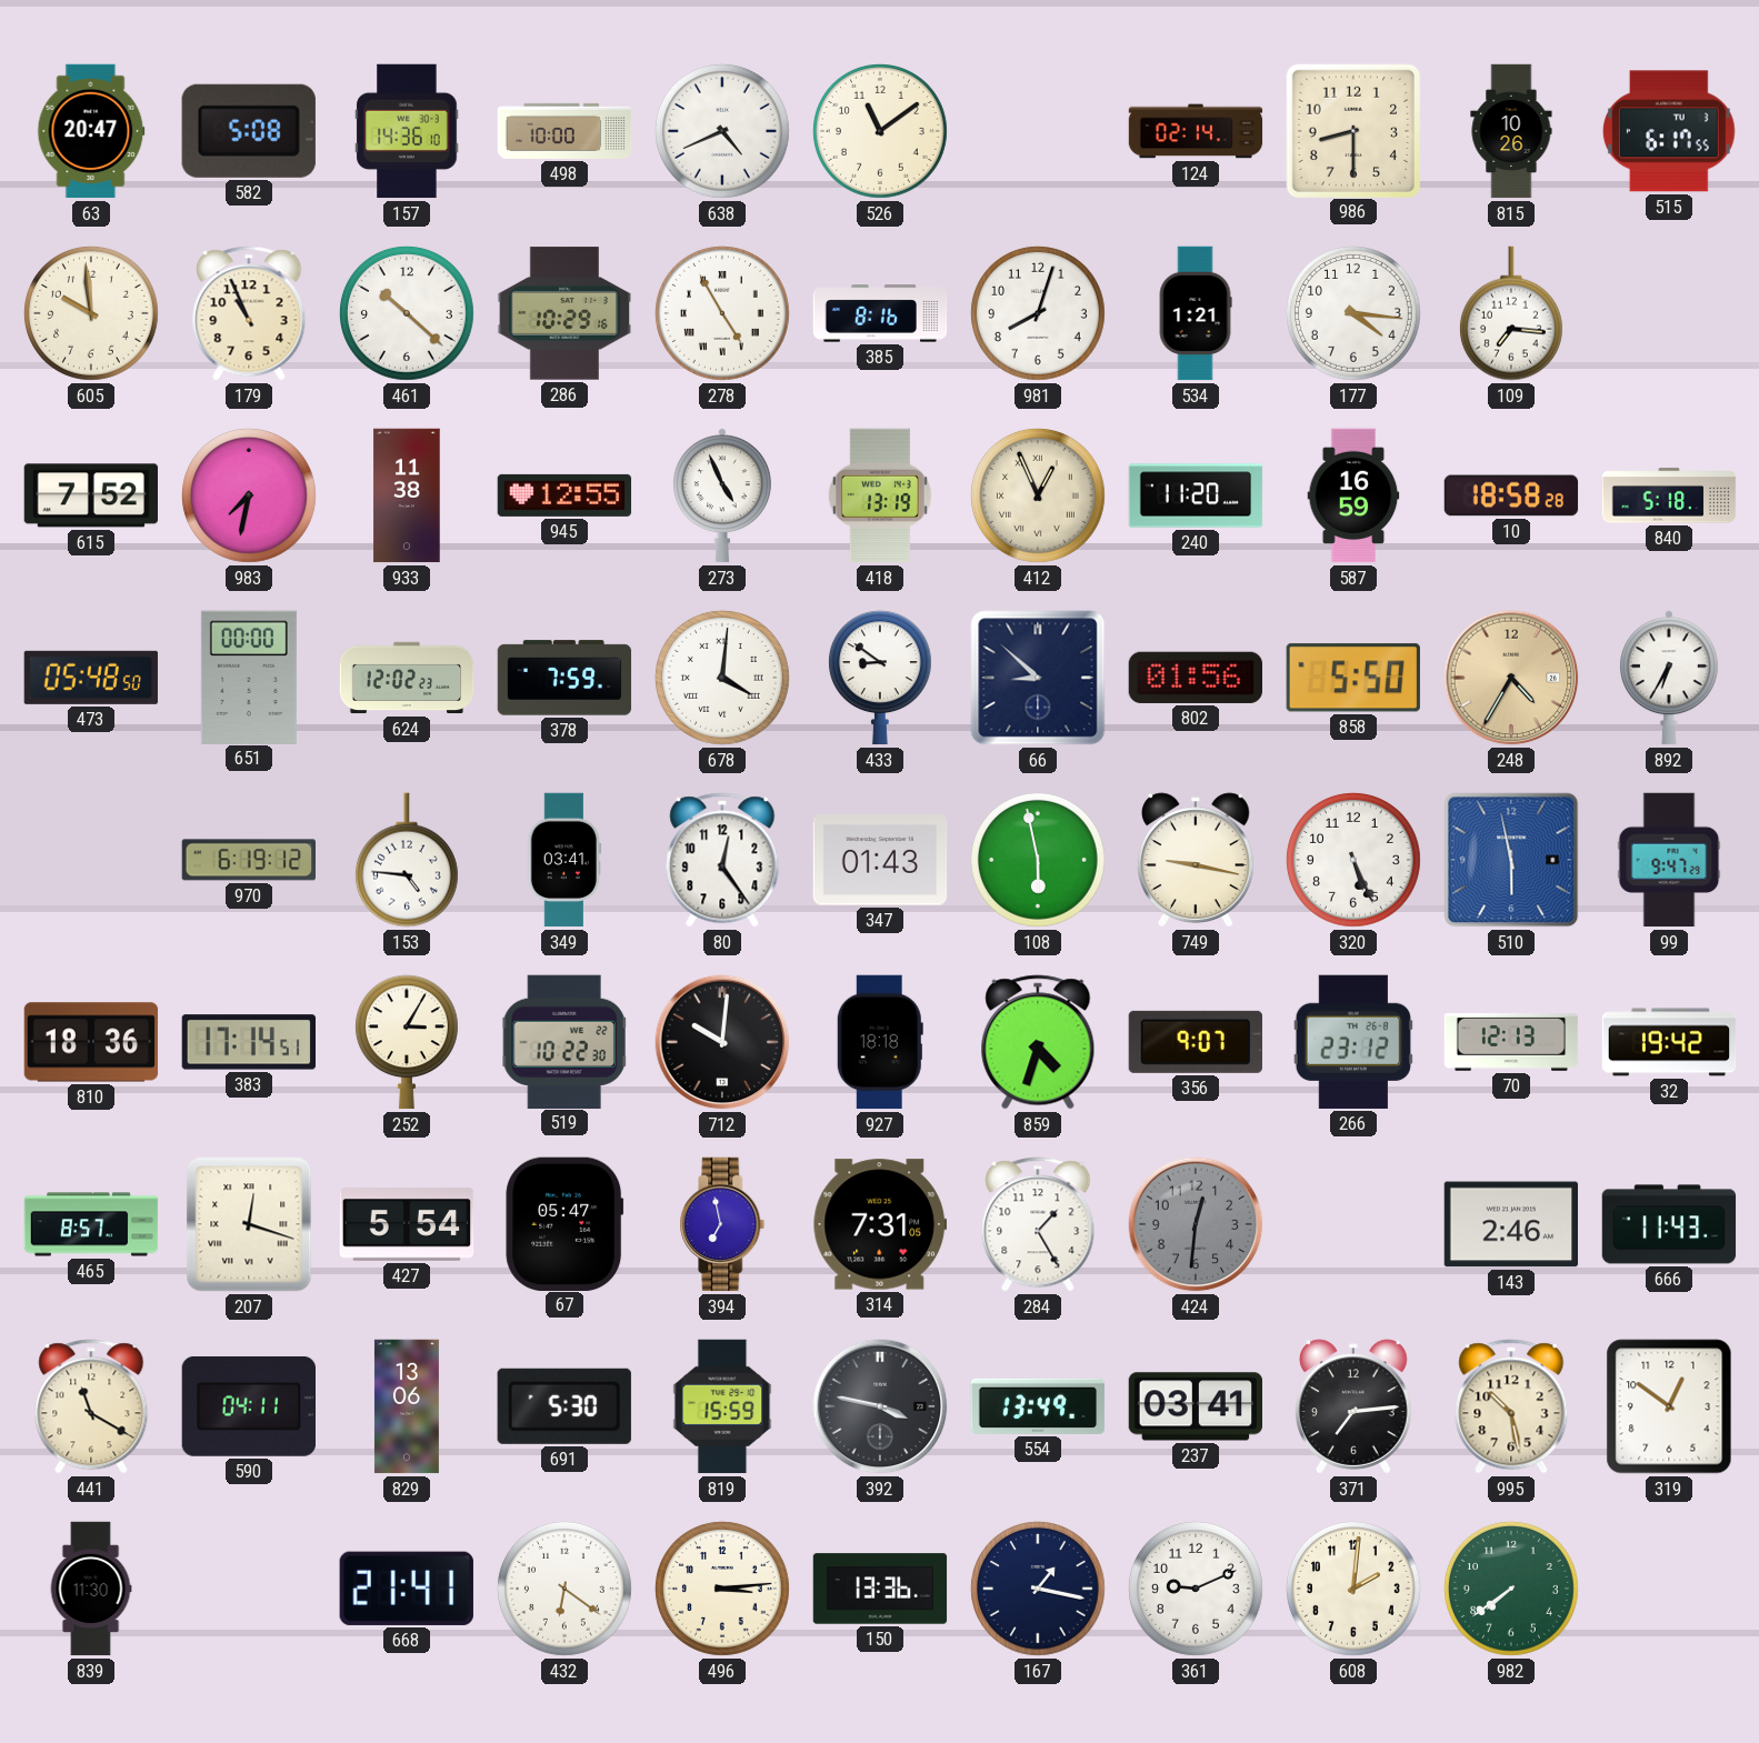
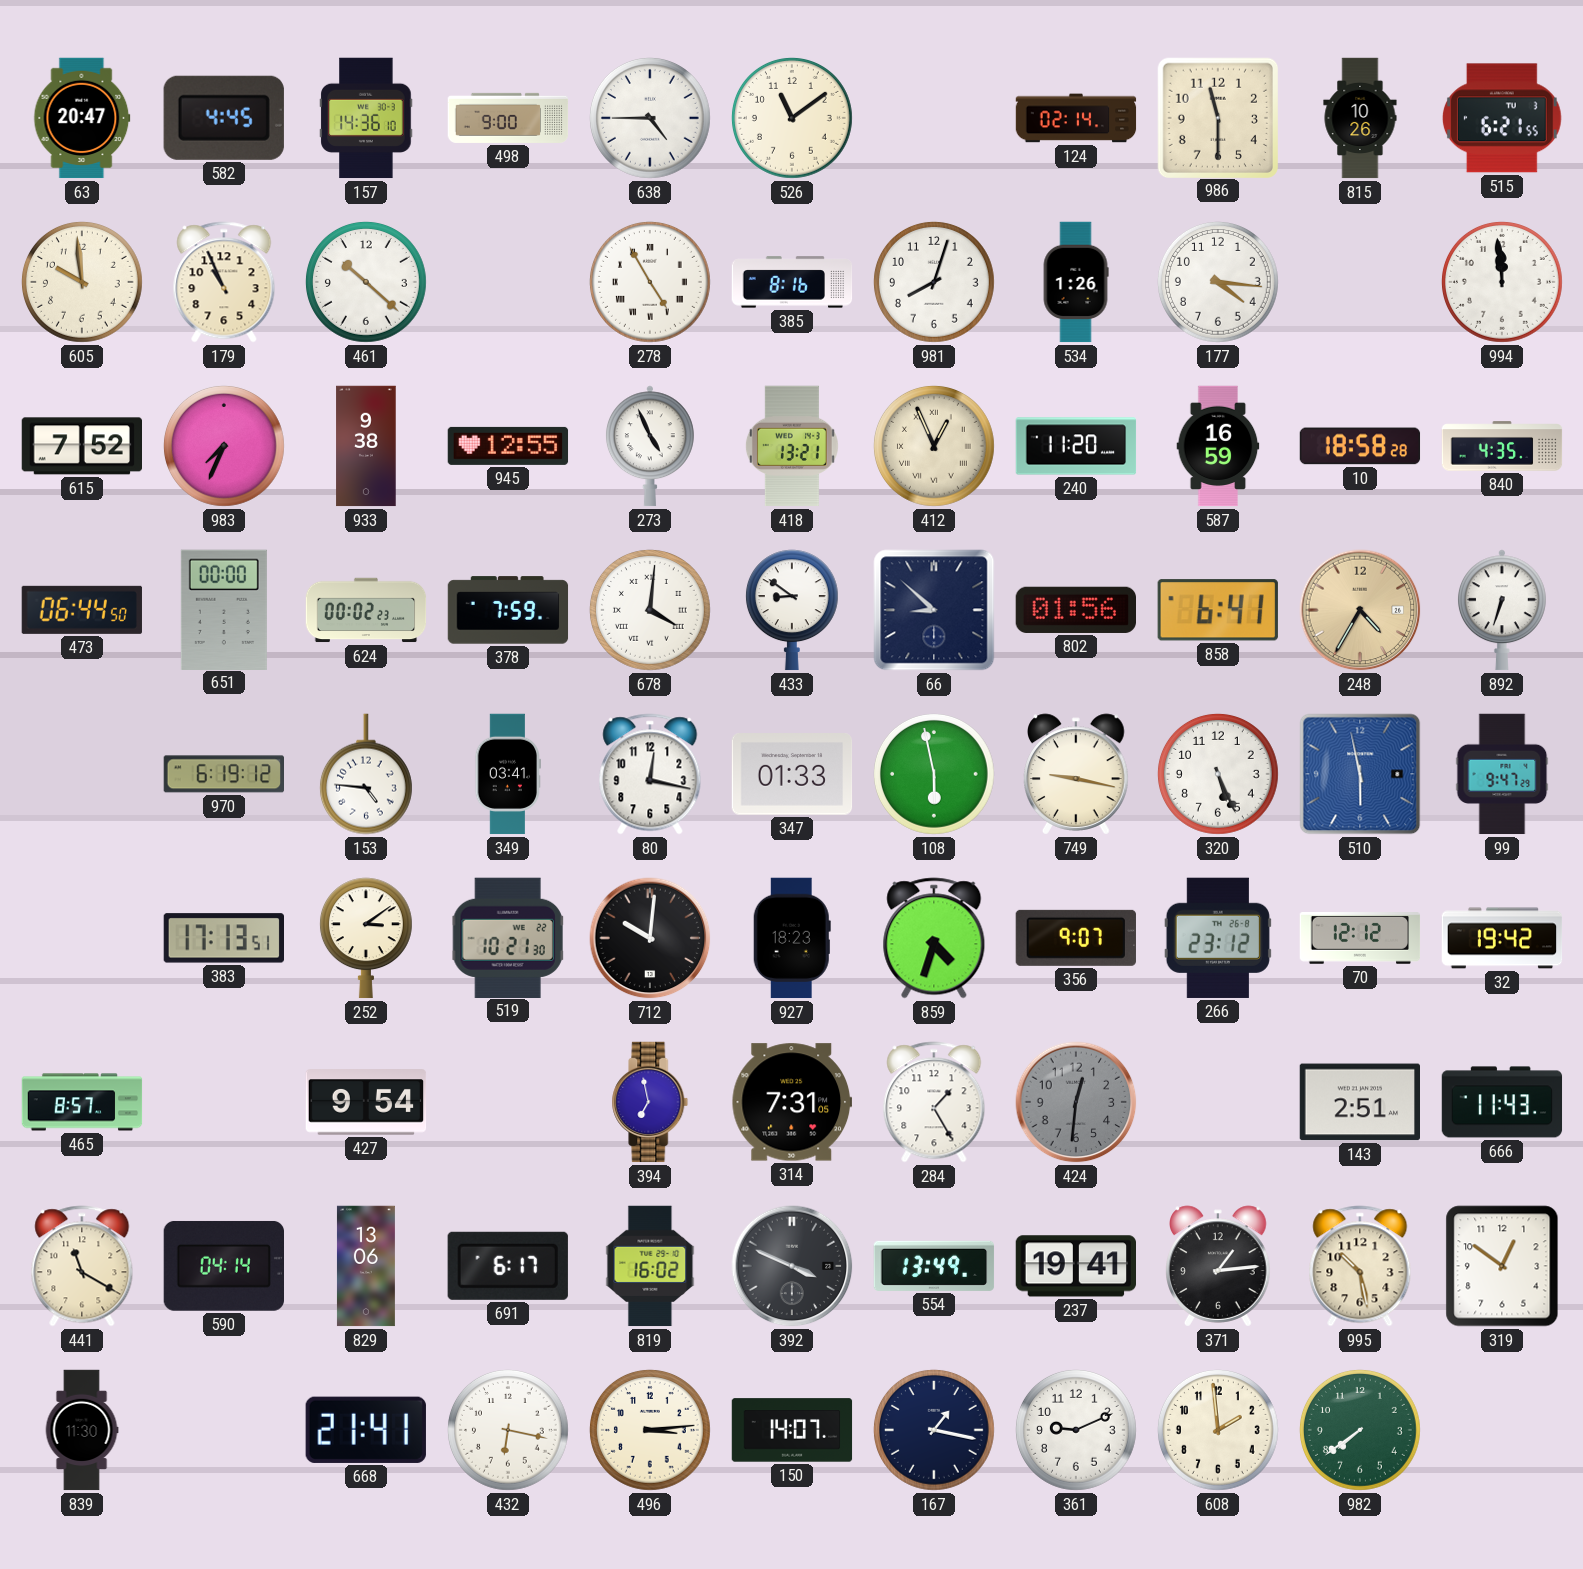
582: 5:08 -> 4:45
498: 10:00 -> 9:00
638: 4:41 -> 4:45
986: 8:30 -> 11:30
515: 6:17 -> 6:21
286: 10:29 -> none
534: 1:21 -> 1:26
109: 7:16 -> none
994: none -> 11:59
983: 7:32 -> 7:34
933: 11:38 -> 9:38
418: 13:19 -> 13:21
840: 5:18 -> 4:35
473: 05:48 -> 06:44
624: 12:02 -> 00:02
858: 5:50 -> 6:41
892: 6:35 -> 6:33
80: 12:24 -> 12:17
347: 01:43 -> 01:33
810: 18:36 -> none
383: 17:14 -> 17:13
252: 3:05 -> 3:09
519: 10:22 -> 10:21
927: 18:18 -> 18:23
70: 12:13 -> 12:12
207: 12:18 -> none
427: 5:54 -> 9:54
67: 05:47 -> none
143: 2:46 -> 2:51
590: 04:11 -> 04:14
691: 5:30 -> 6:17
819: 15:59 -> 16:02
392: 3:47 -> 3:49
237: 03:41 -> 19:41
371: 7:14 -> 1:14
432: 6:21 -> 6:17
150: 13:36 -> 14:07
608: 2:01 -> 1:59
